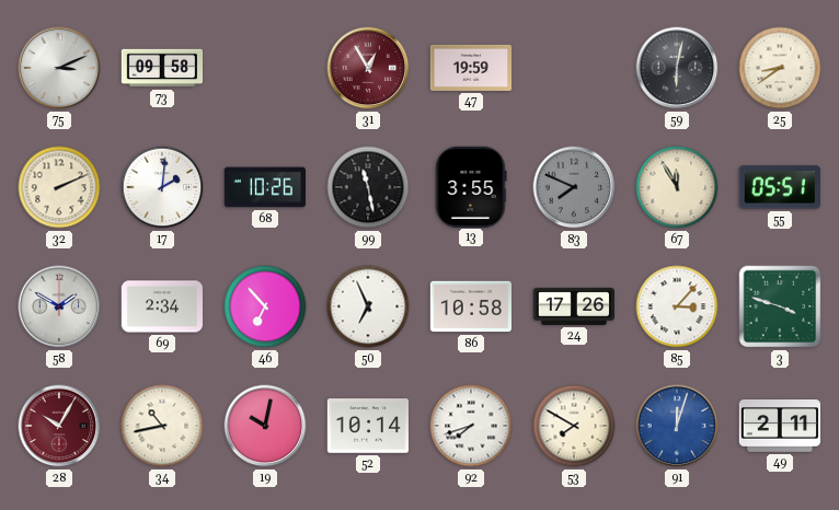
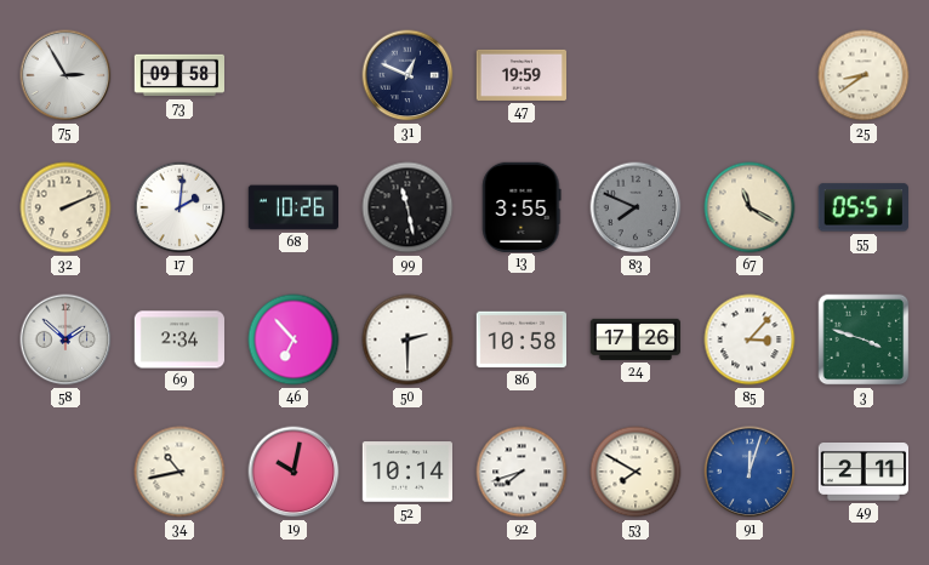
75: 3:11 -> 2:55
31: 12:55 -> 12:49
31 dial: burgundy -> navy
59: 6:02 -> none
67: 11:55 -> 11:20
58: 1:50 -> 1:52
50: 6:56 -> 2:30
28: 10:05 -> none
